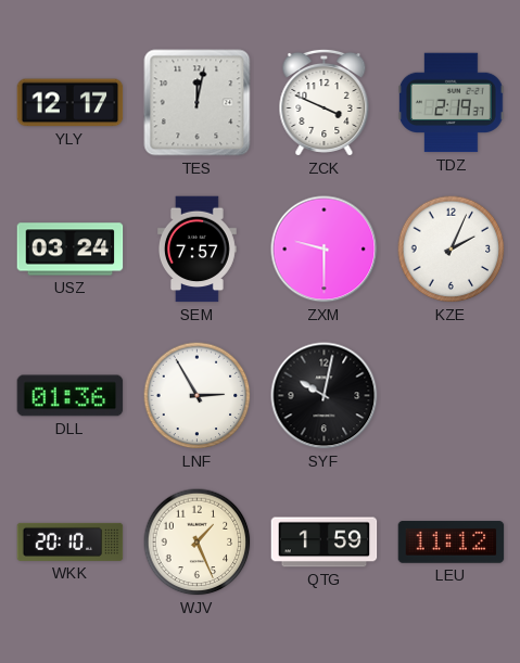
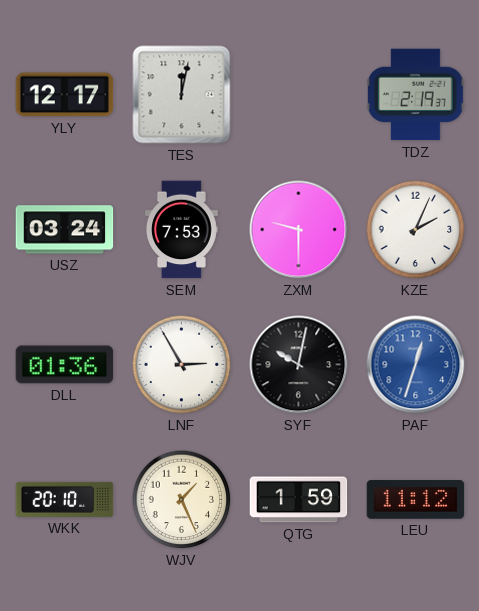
ZCK: 3:49 -> none
SEM: 7:57 -> 7:53
PAF: none -> 12:33
